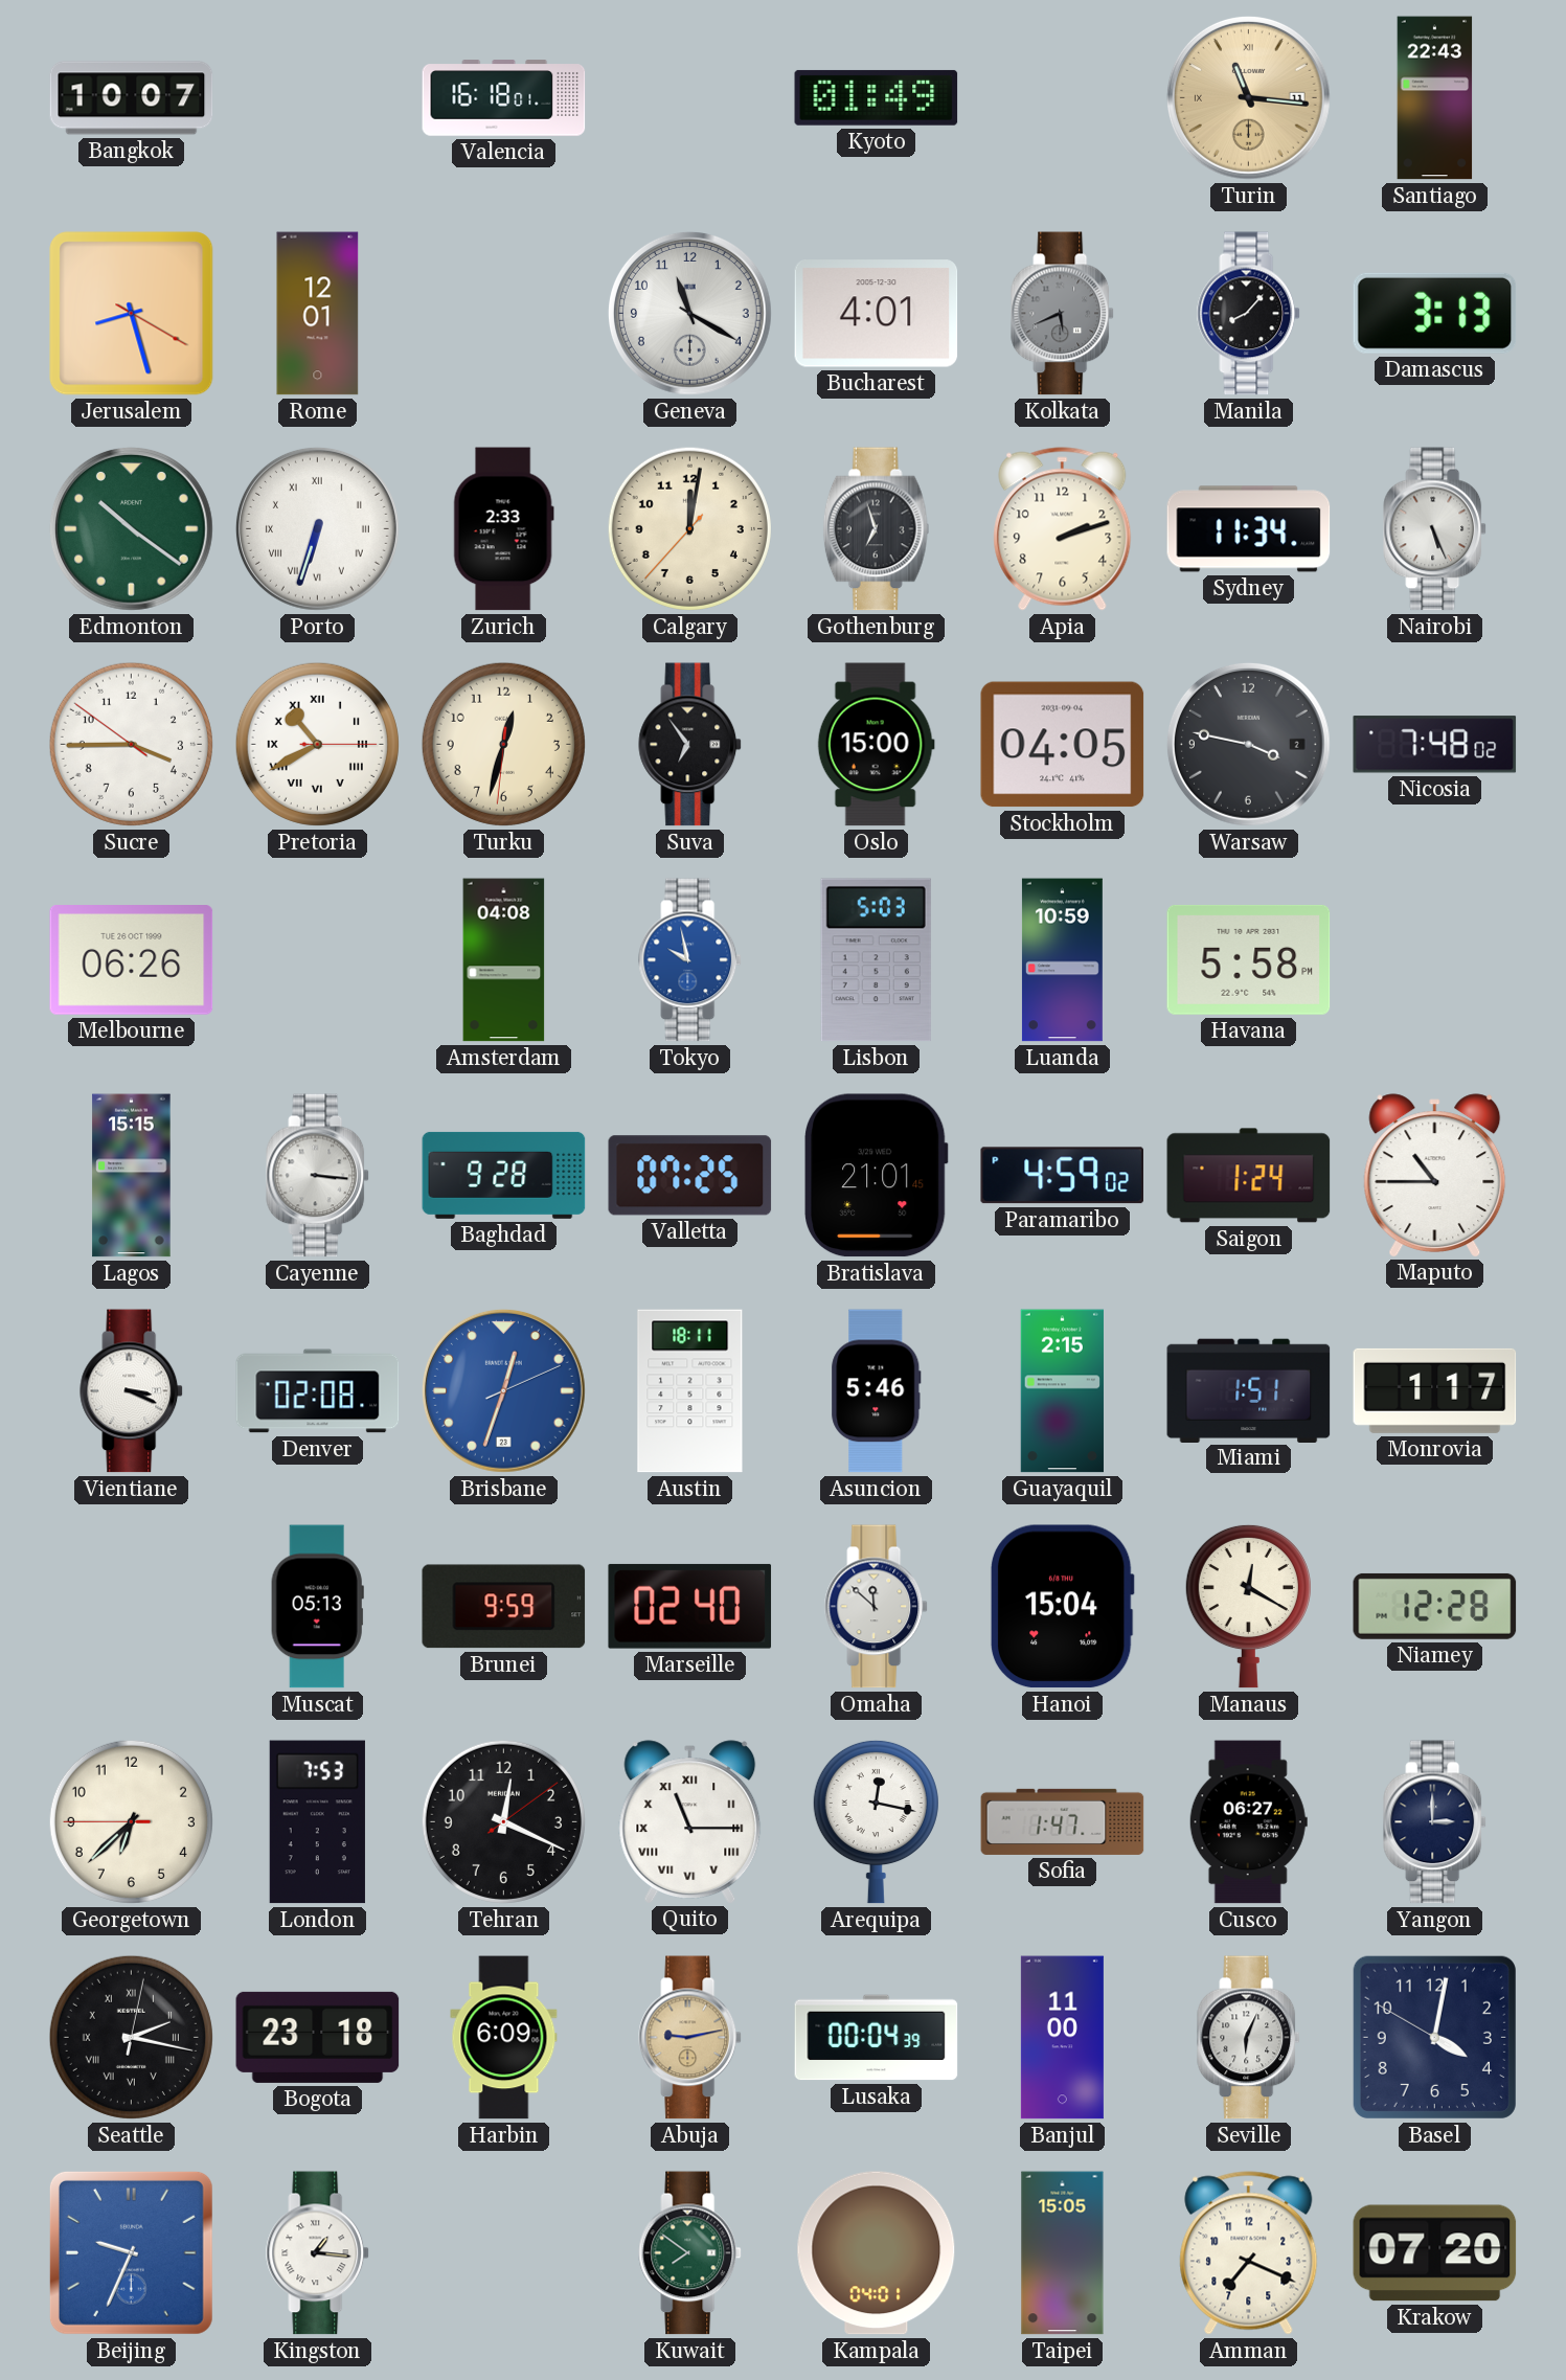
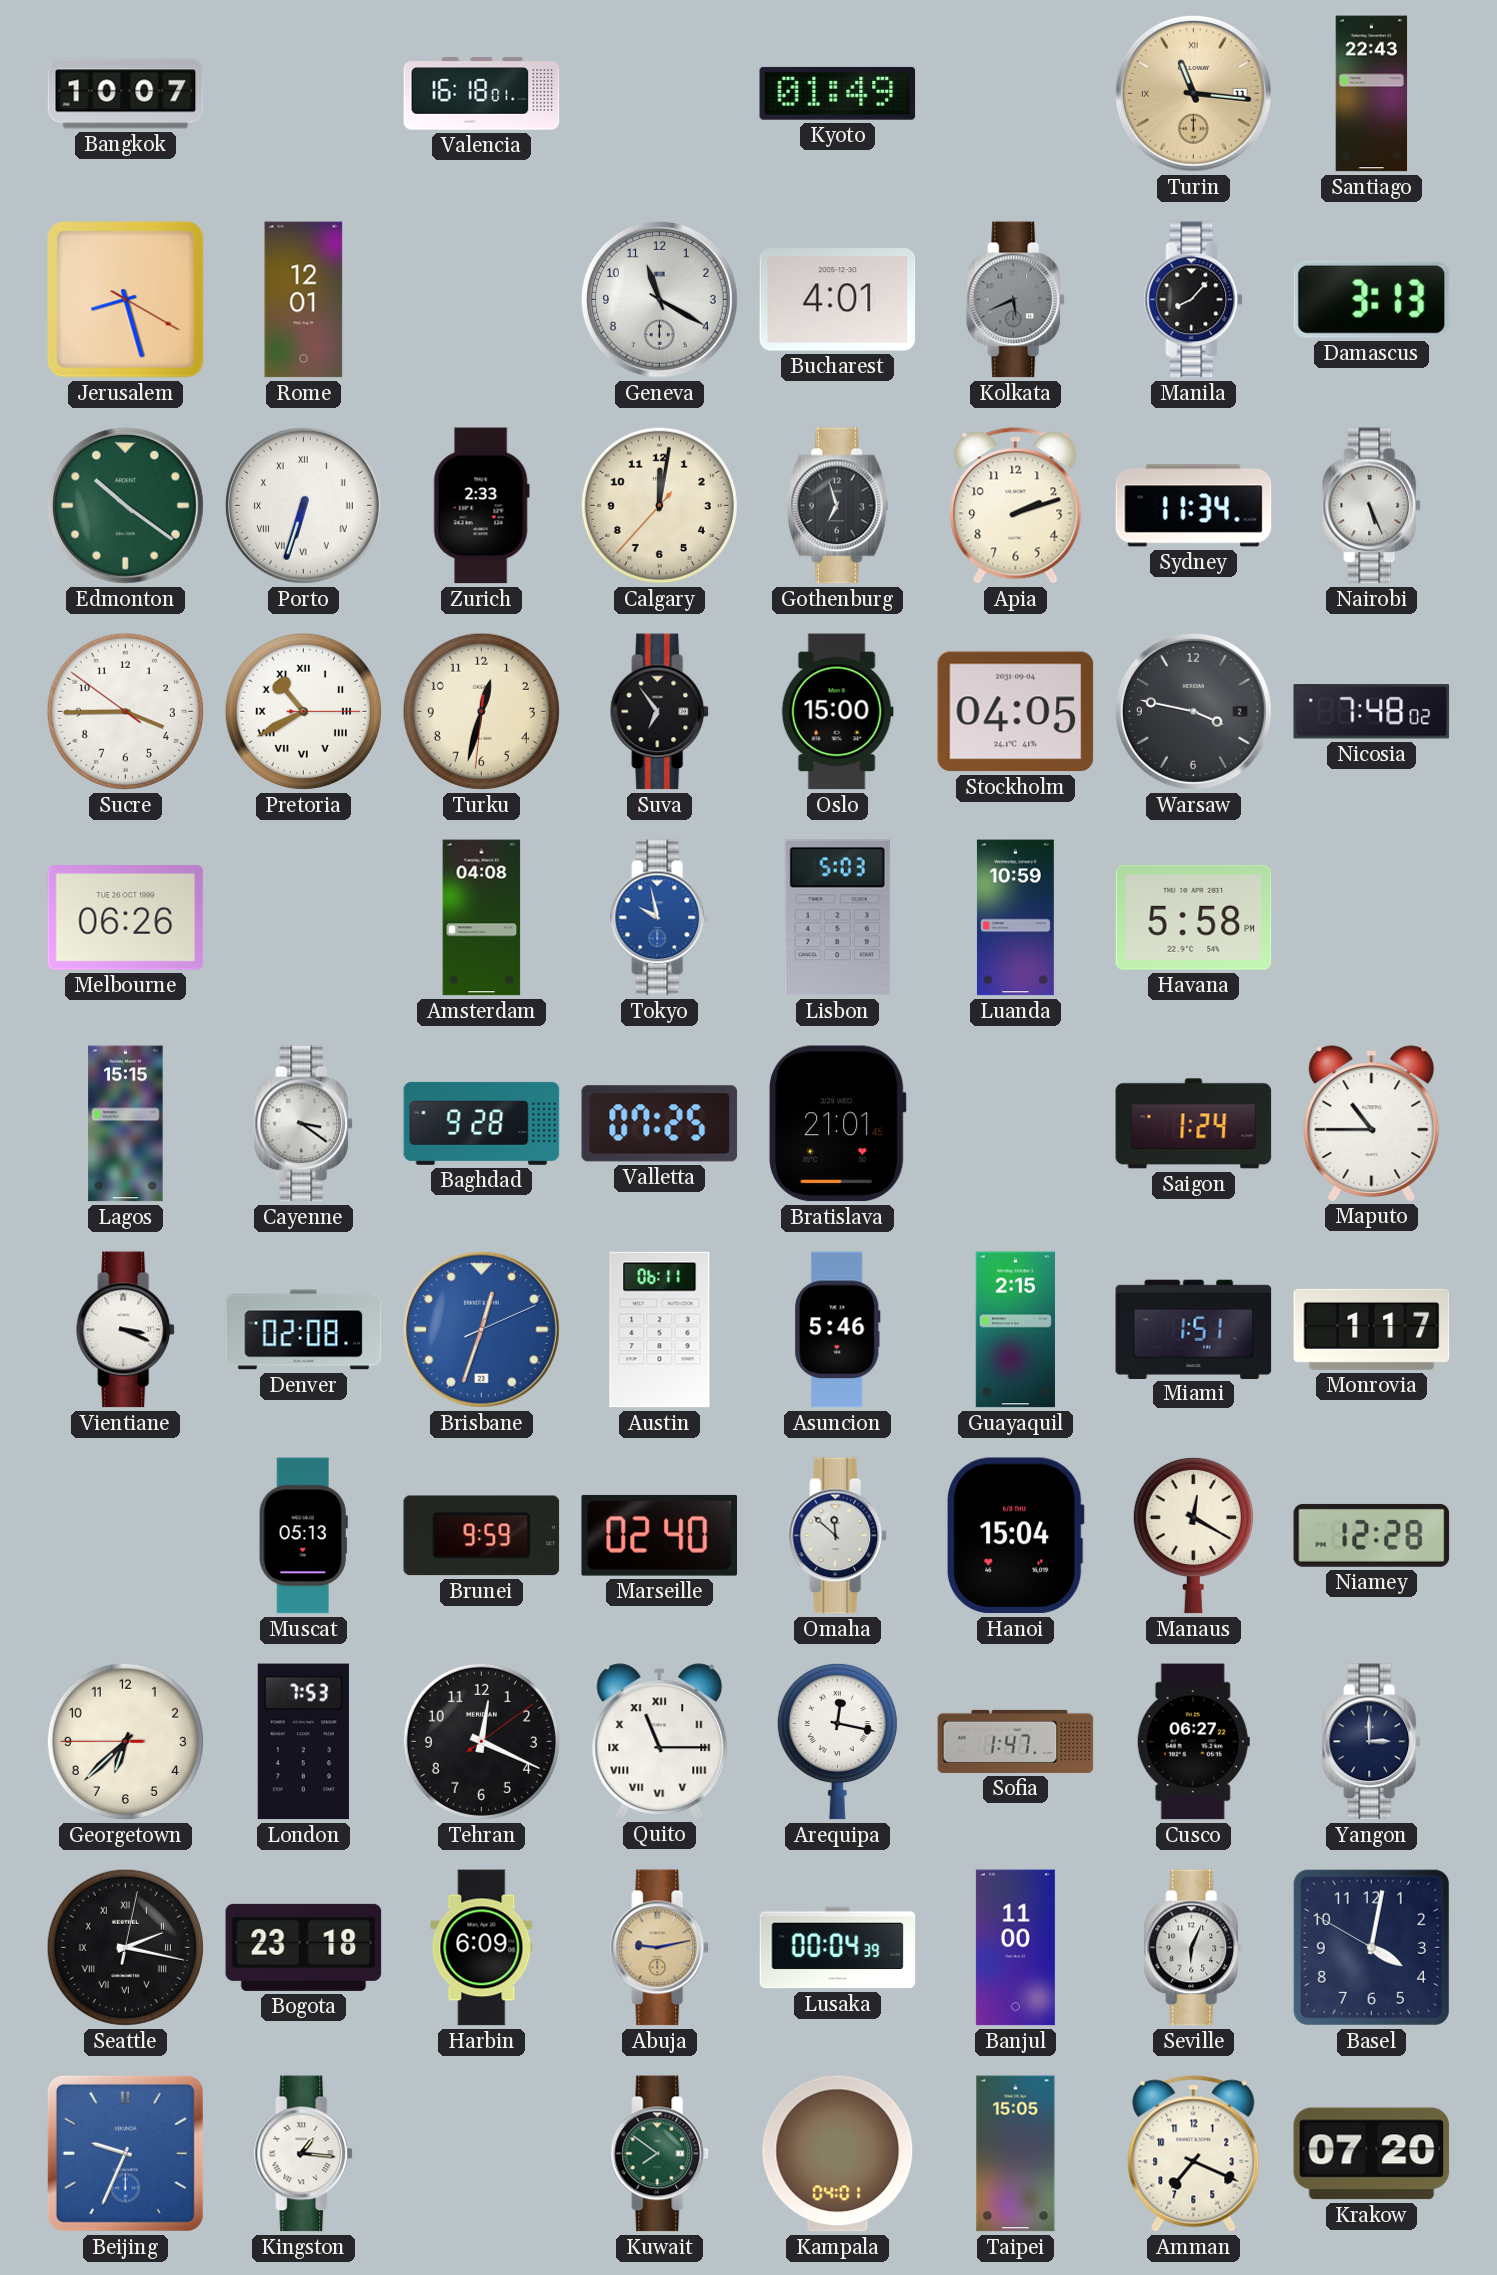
Cayenne: 3:16 -> 3:21
Paramaribo: 4:59 -> none
Austin: 18:11 -> 06:11
